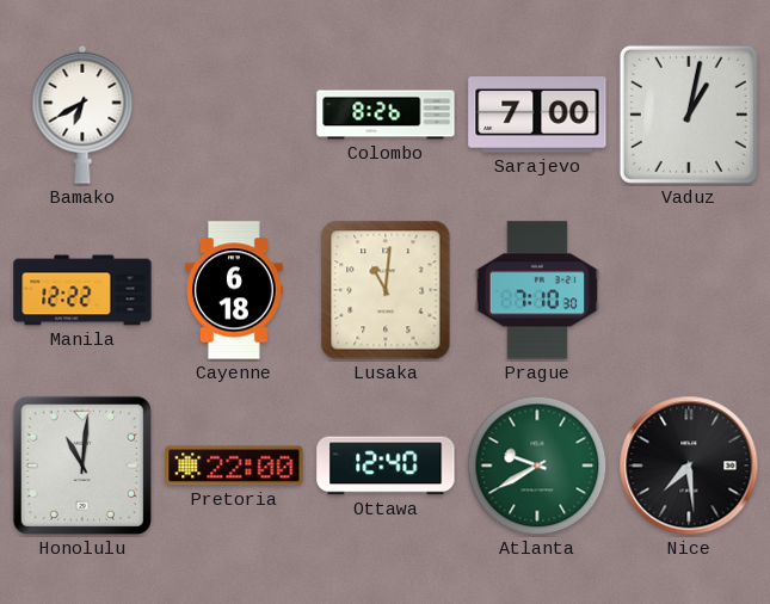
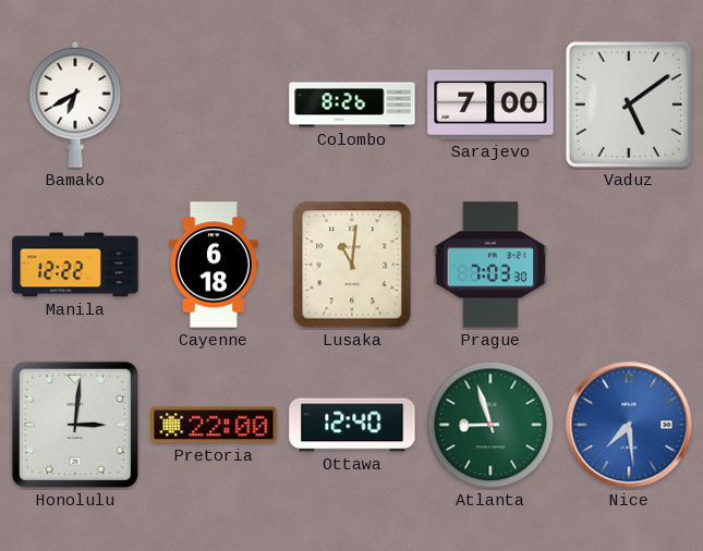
Vaduz: 1:02 -> 5:09
Prague: 7:10 -> 7:03
Honolulu: 11:01 -> 3:01
Atlanta: 9:40 -> 8:57
Nice dial: black -> blue
